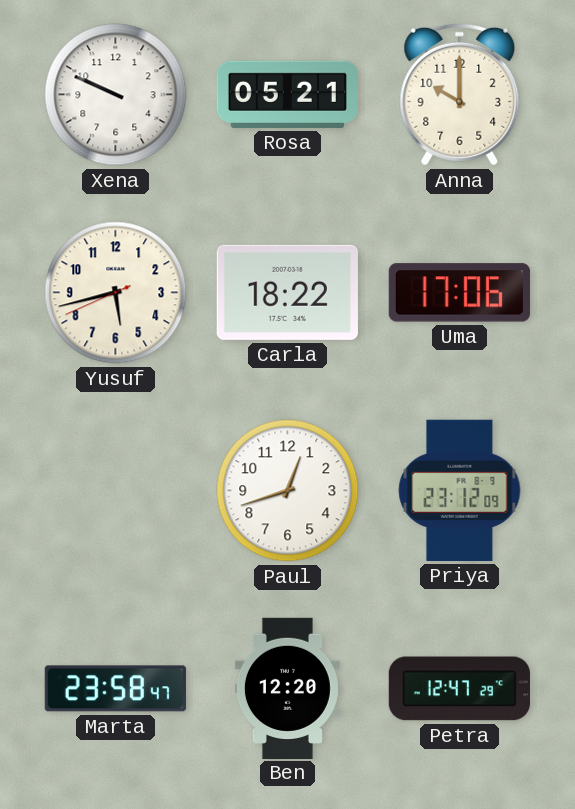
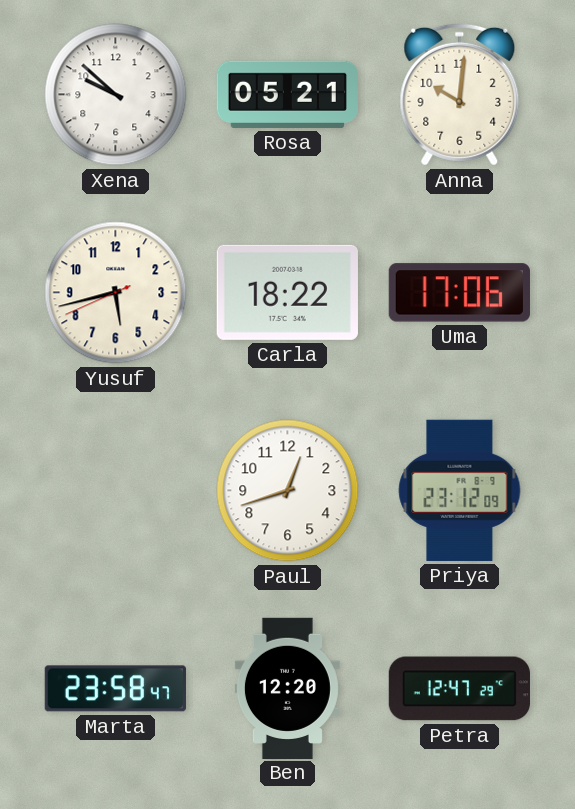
Xena: 9:49 -> 9:52
Anna: 10:00 -> 10:01
